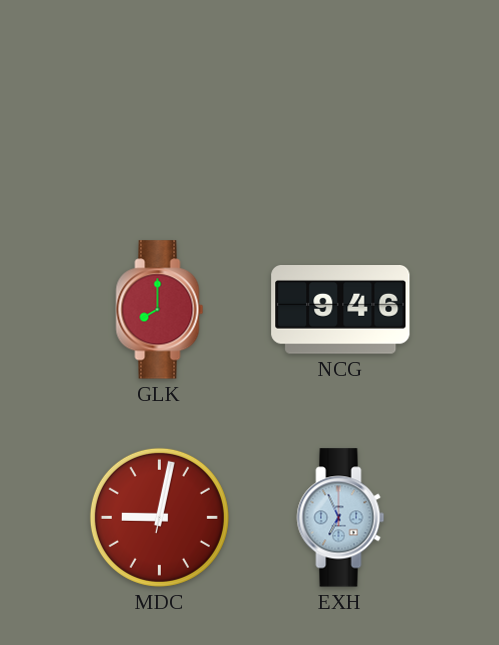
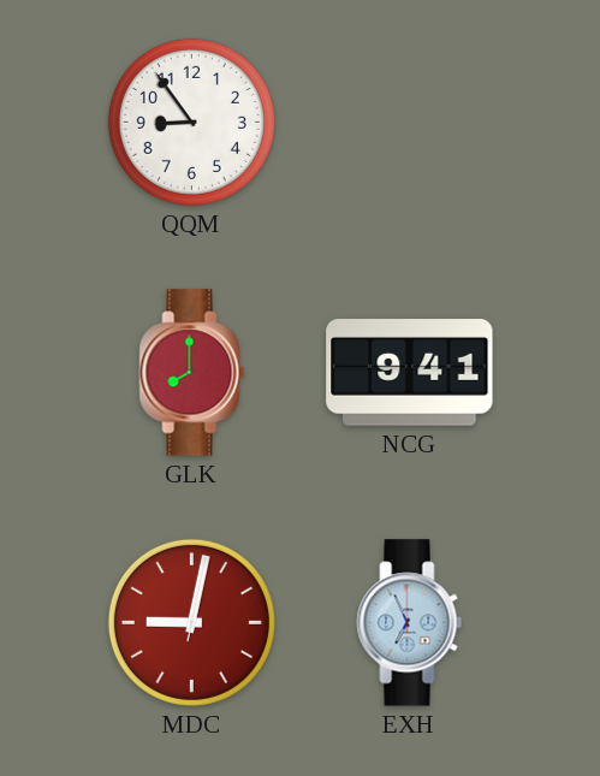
QQM: none -> 8:54
NCG: 9:46 -> 9:41
